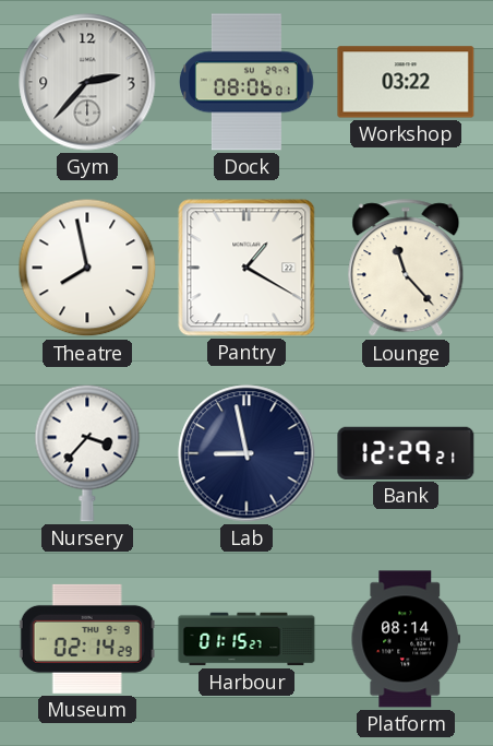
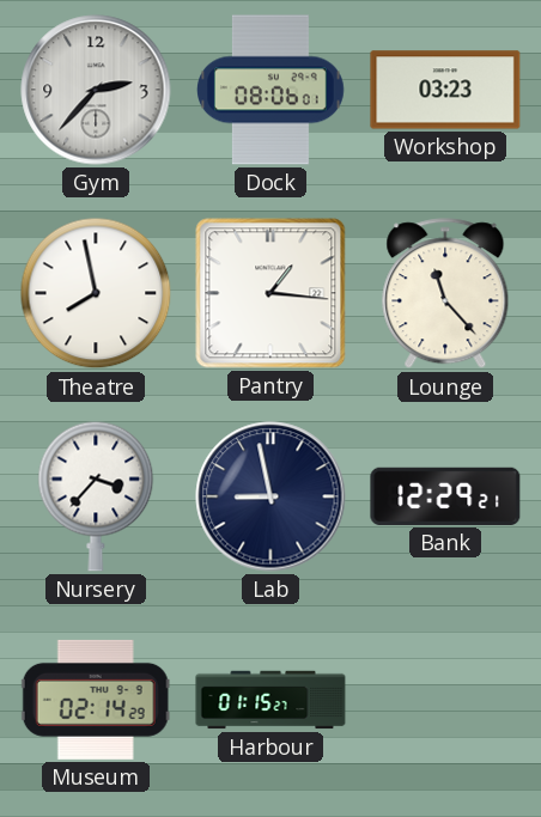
Workshop: 03:22 -> 03:23
Pantry: 1:20 -> 1:16
Platform: 08:14 -> none
